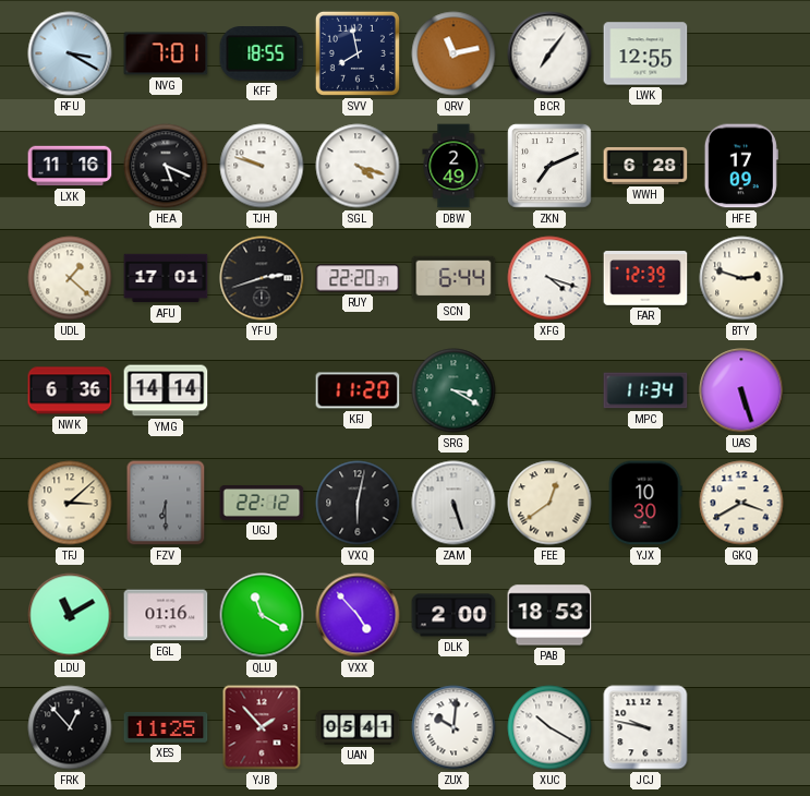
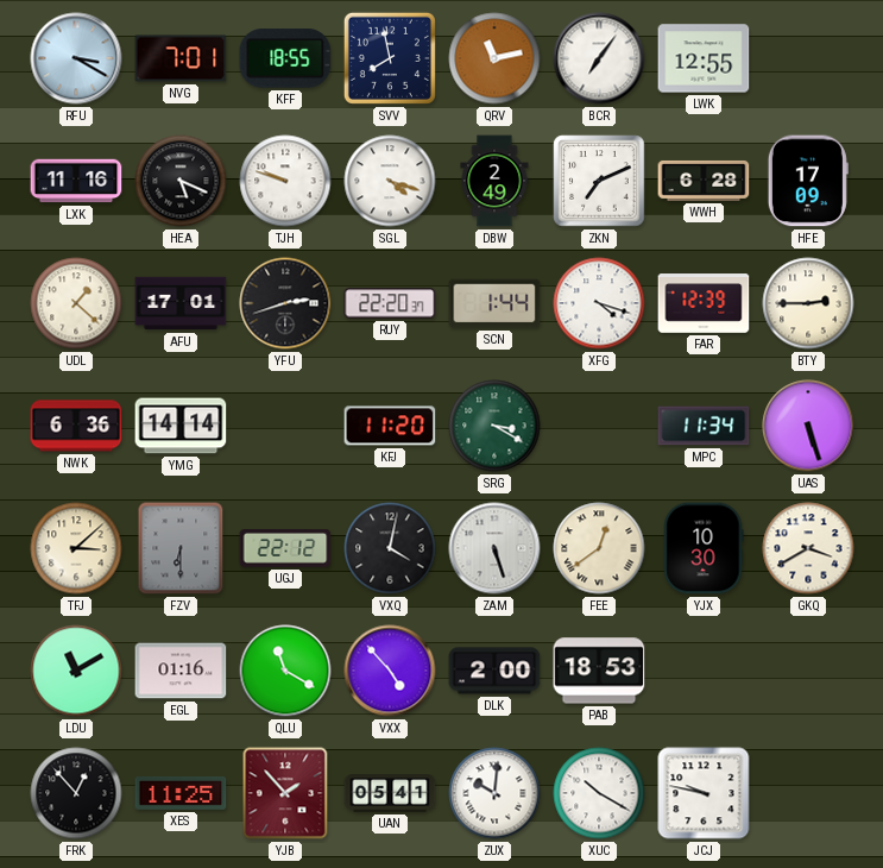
SCN: 6:44 -> 1:44
BTY: 2:48 -> 2:45
VXQ: 6:02 -> 4:02
